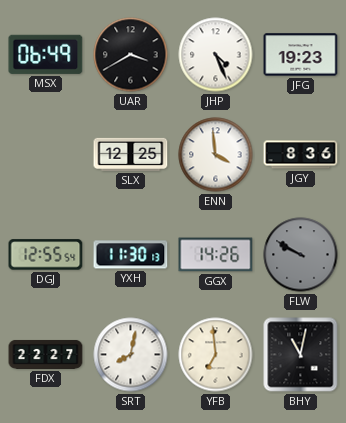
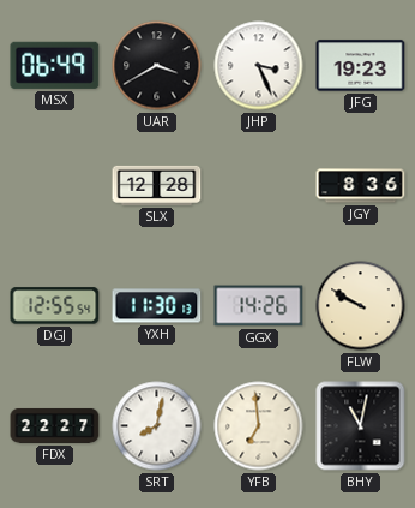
JHP: 4:26 -> 3:26
SLX: 12:25 -> 12:28
ENN: 3:59 -> none
FLW dial: grey -> cream
